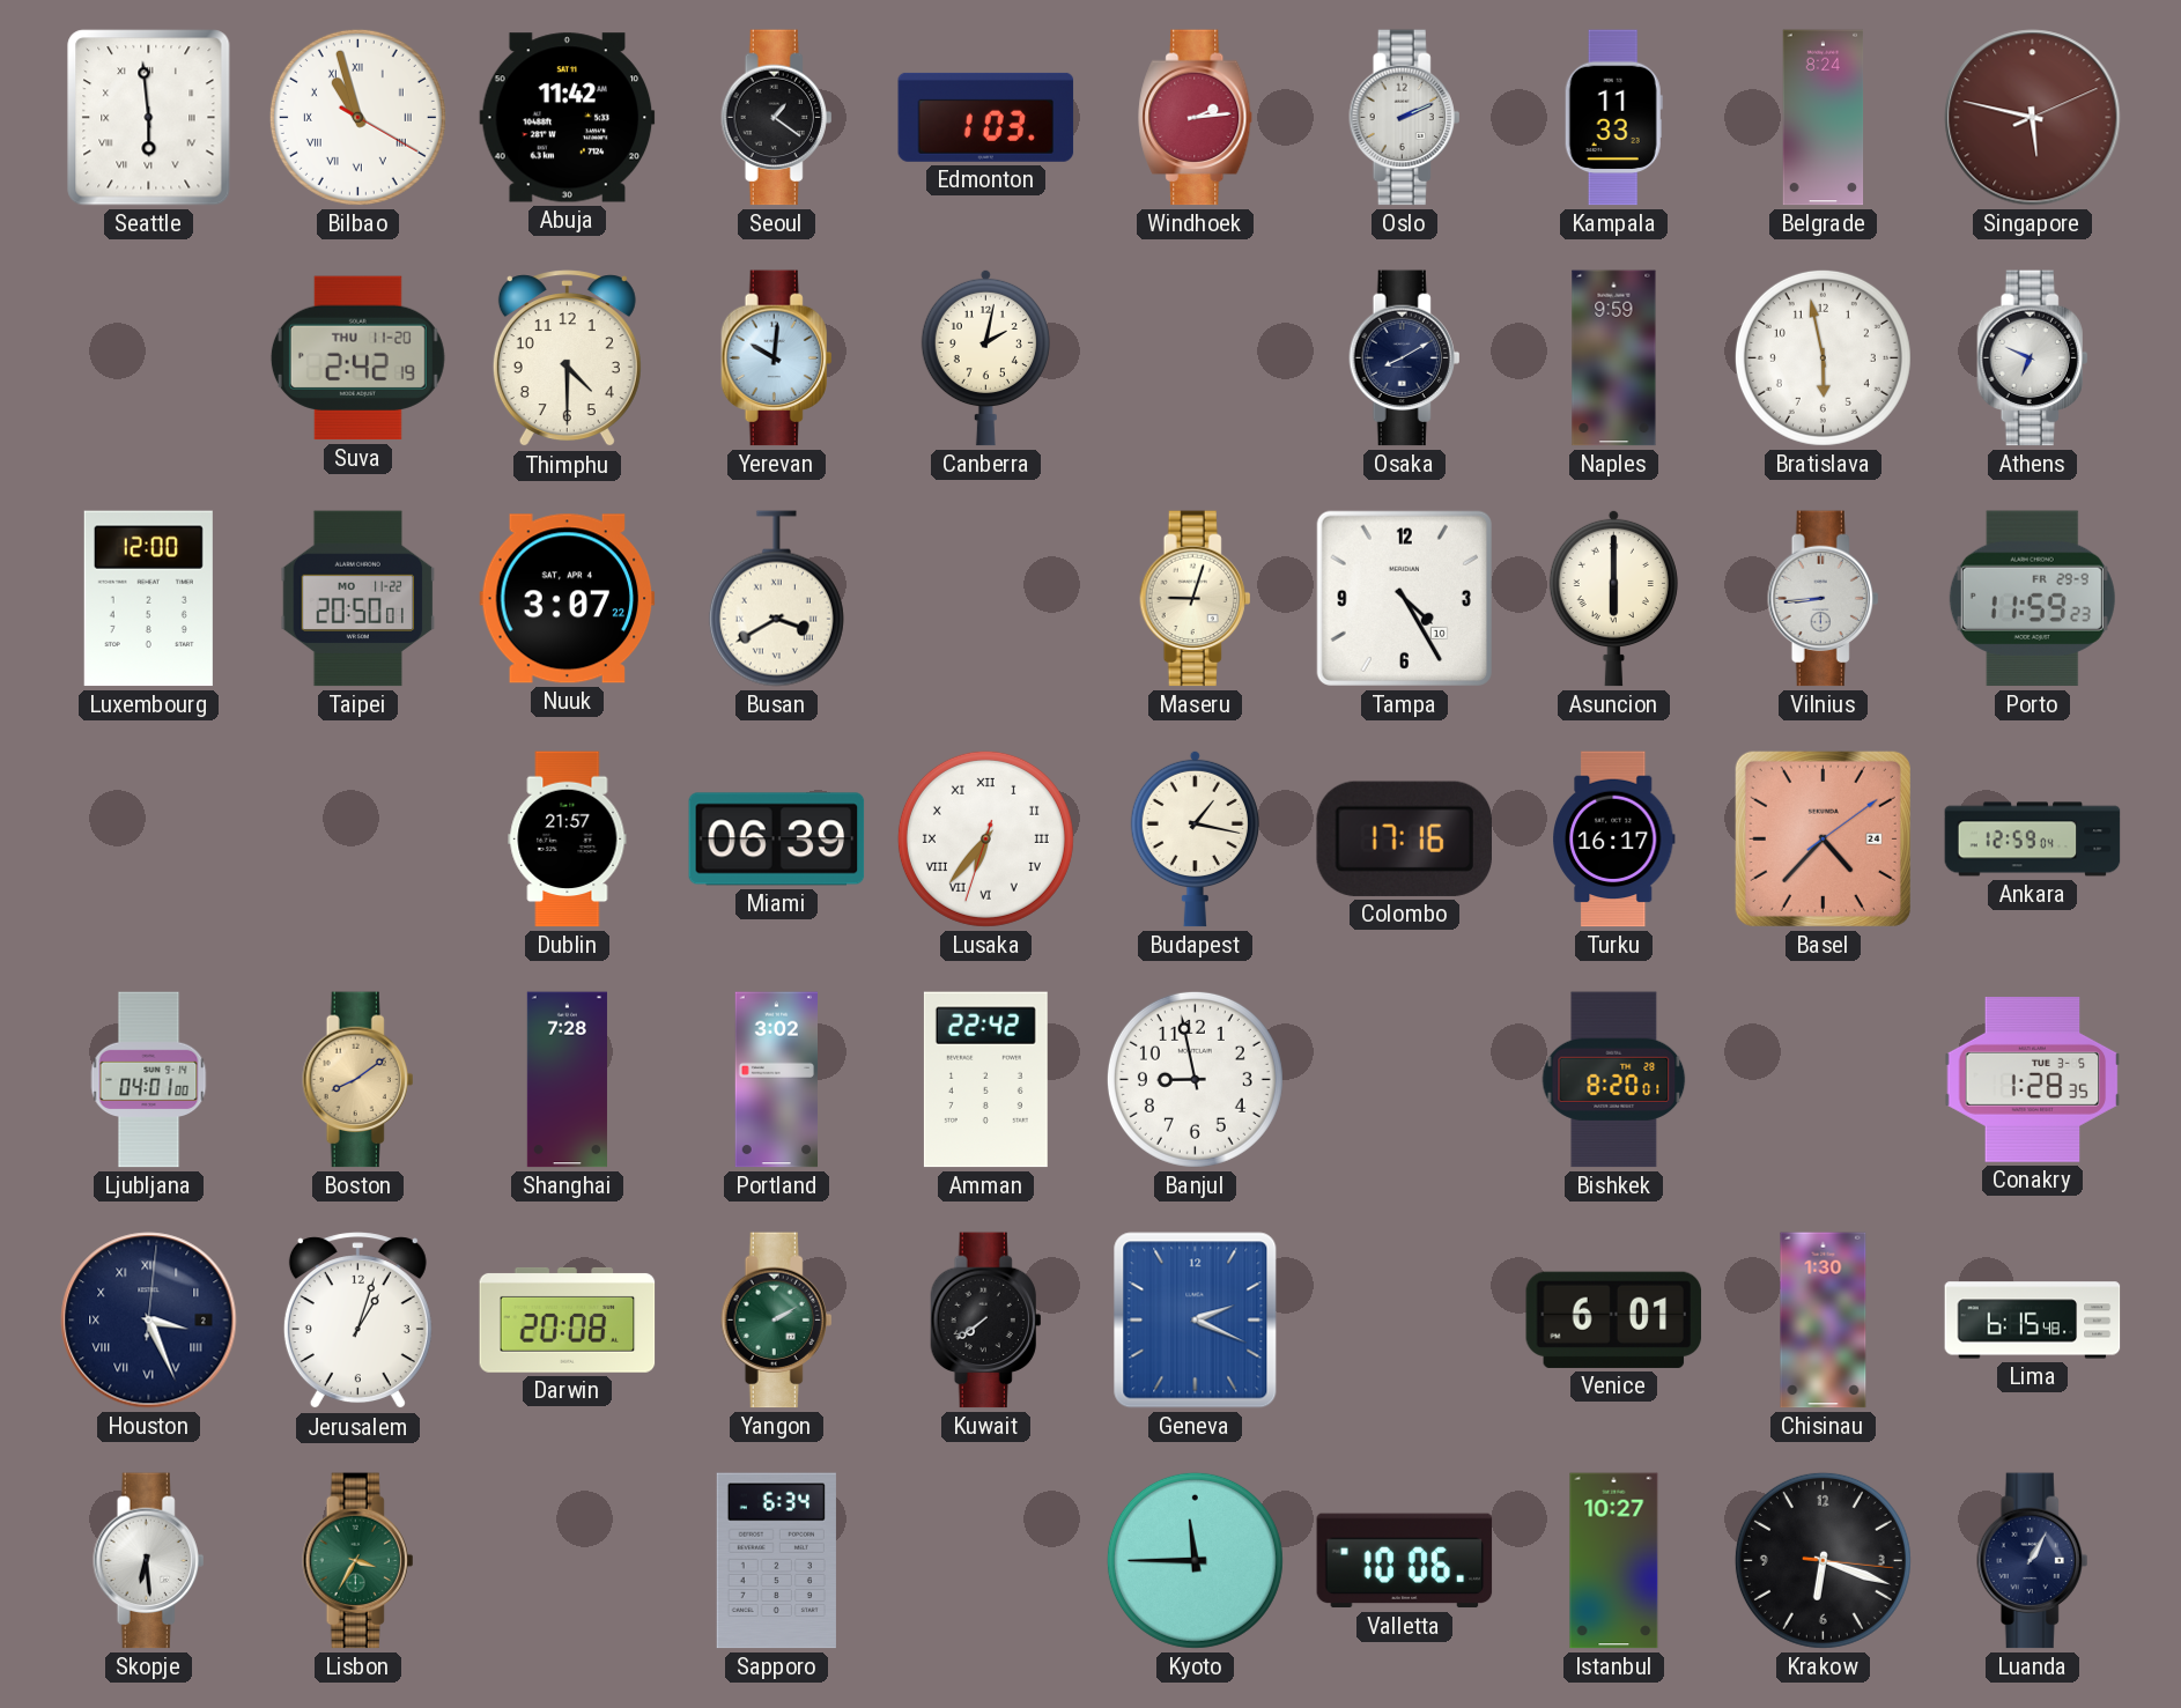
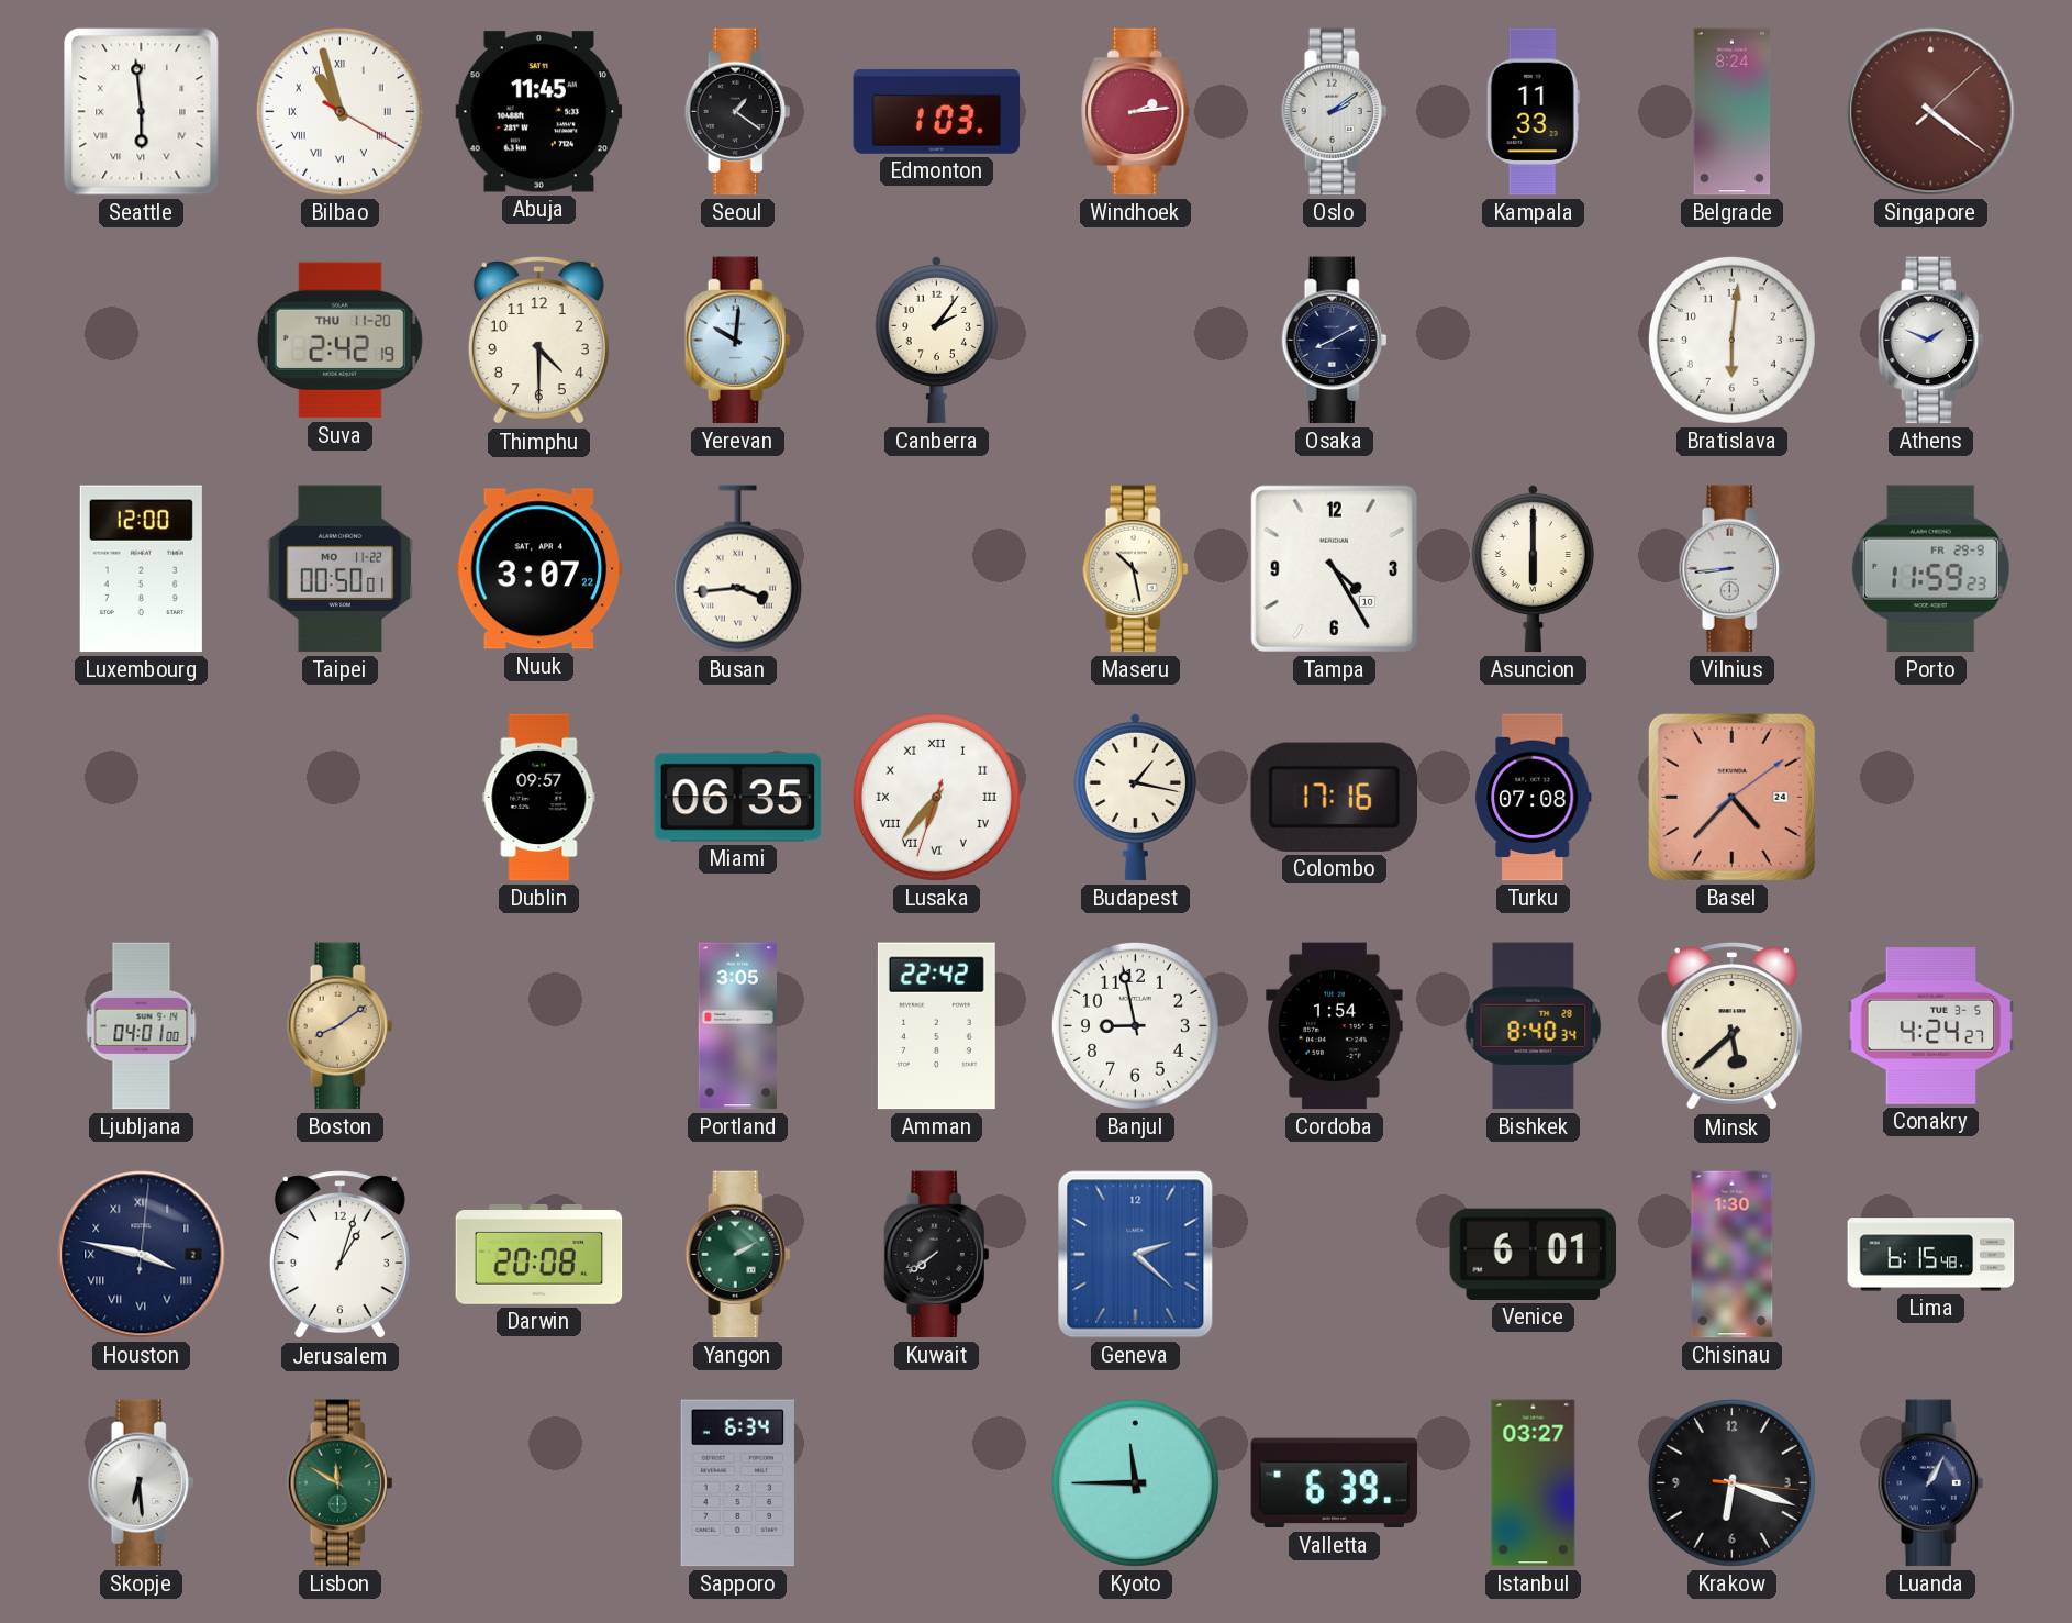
Abuja: 11:42 -> 11:45
Oslo: 2:11 -> 2:09
Singapore: 5:47 -> 4:21
Canberra: 2:02 -> 2:06
Naples: 9:59 -> none
Bratislava: 5:58 -> 6:01
Athens: 6:49 -> 1:49
Taipei: 20:50 -> 00:50
Busan: 3:40 -> 3:44
Maseru: 9:03 -> 10:28
Dublin: 21:57 -> 09:57
Miami: 06:39 -> 06:35
Turku: 16:17 -> 07:08
Ankara: 12:59 -> none
Shanghai: 7:28 -> none
Portland: 3:02 -> 3:05
Cordoba: none -> 1:54
Bishkek: 8:20 -> 8:40
Minsk: none -> 5:38
Conakry: 1:28 -> 4:24
Houston: 3:26 -> 3:47
Geneva: 2:19 -> 2:22
Lisbon: 3:35 -> 11:50
Valletta: 10:06 -> 6:39
Istanbul: 10:27 -> 03:27
